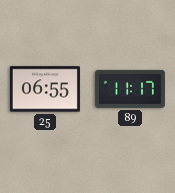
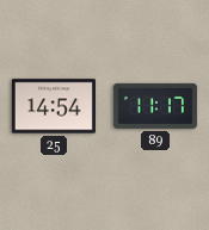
25: 06:55 -> 14:54
